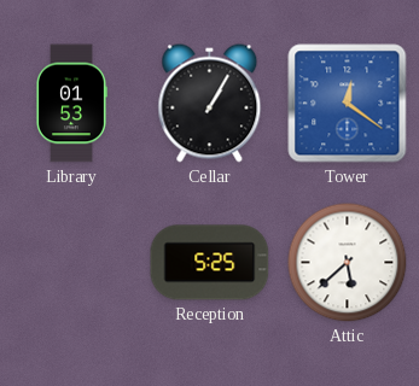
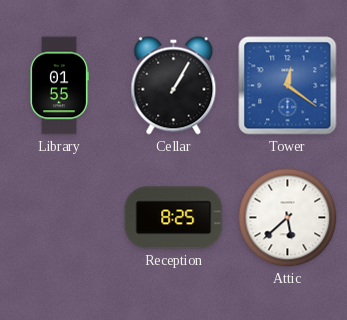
Library: 01:53 -> 01:55
Reception: 5:25 -> 8:25
